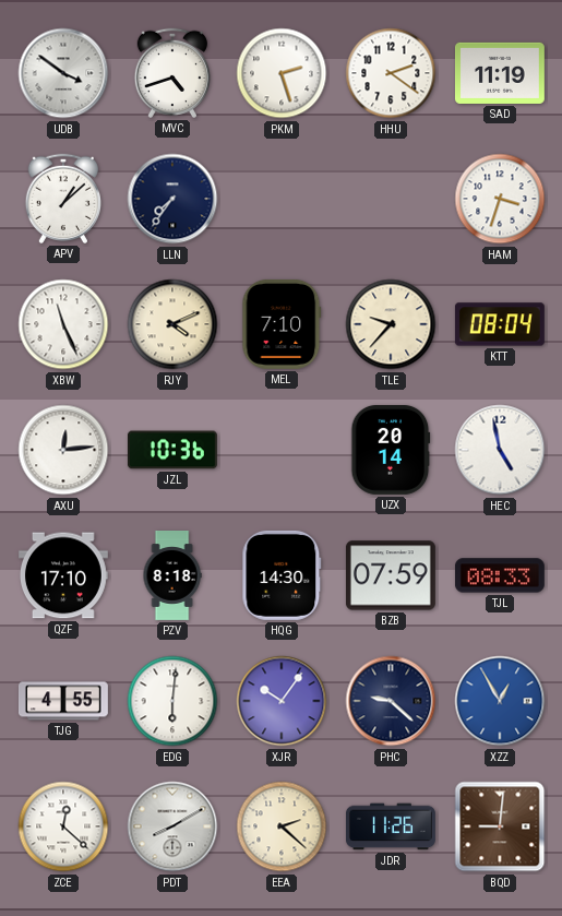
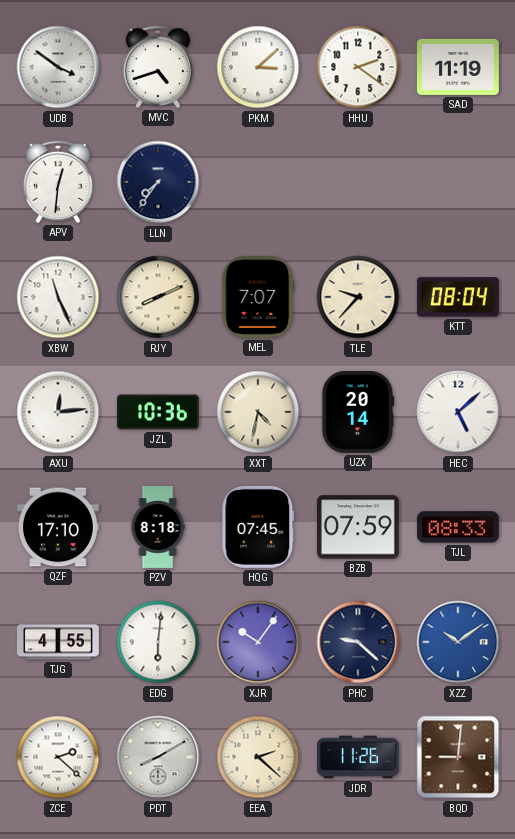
PKM: 2:27 -> 3:08
APV: 1:08 -> 12:31
HAM: 3:33 -> none
RJY: 4:11 -> 8:11
MEL: 7:10 -> 7:07
XXT: none -> 4:32
HEC: 4:58 -> 5:08
HQG: 14:30 -> 07:45
XZZ: 12:55 -> 10:09
ZCE: 12:22 -> 2:22
